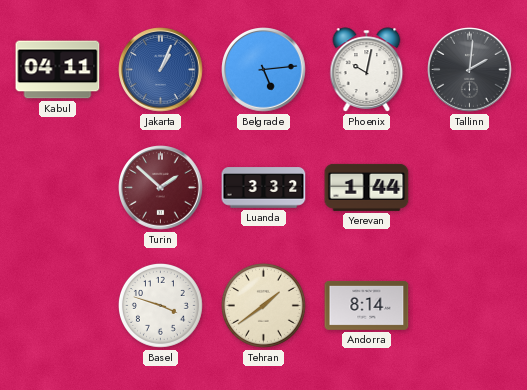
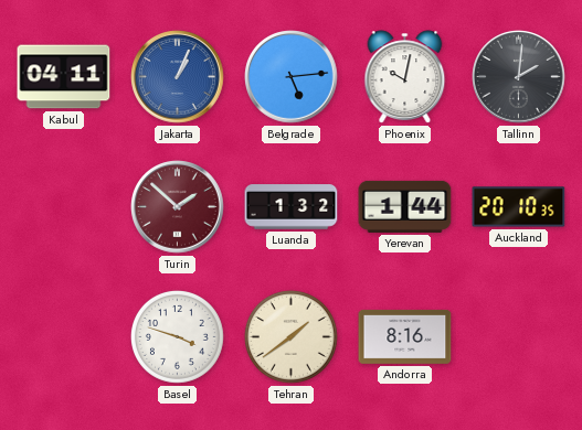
Luanda: 3:32 -> 1:32
Auckland: none -> 20:10
Andorra: 8:14 -> 8:16
